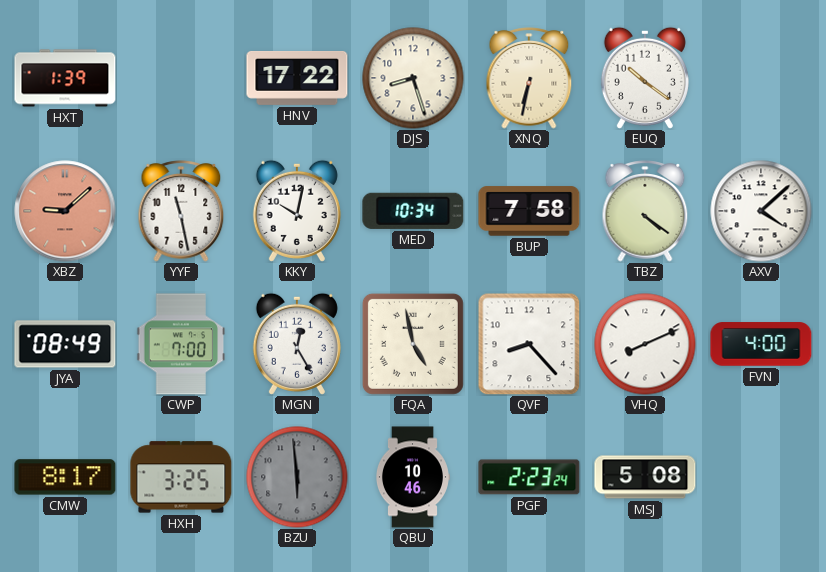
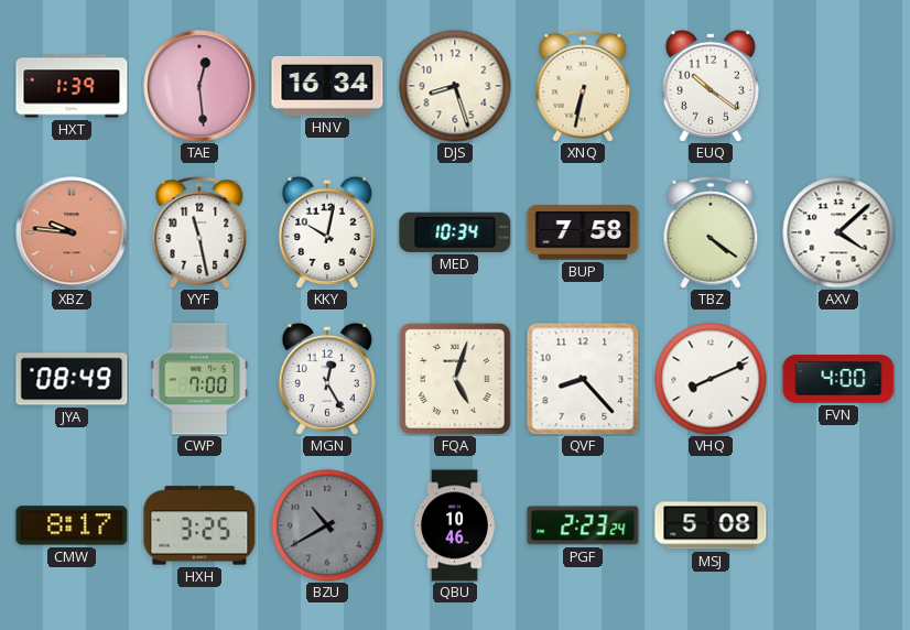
TAE: none -> 12:29
HNV: 17:22 -> 16:34
XBZ: 9:08 -> 9:46
FQA: 4:58 -> 5:03
BZU: 5:59 -> 10:40
